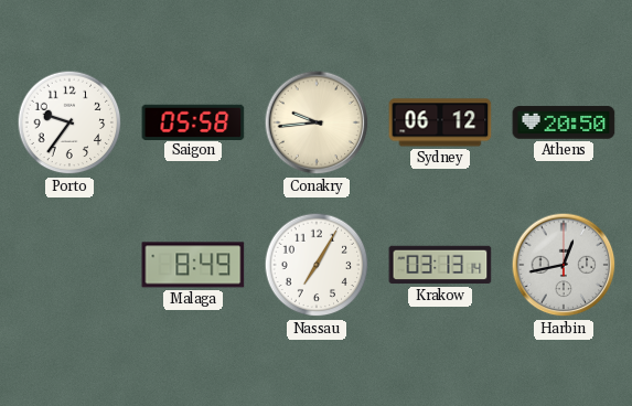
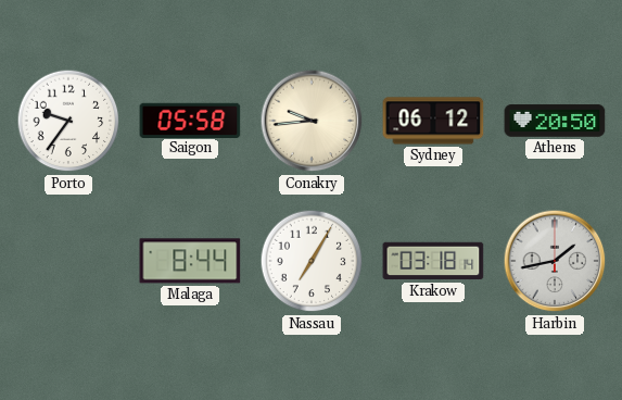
Malaga: 8:49 -> 8:44
Krakow: 03:13 -> 03:18
Harbin: 12:43 -> 1:43
